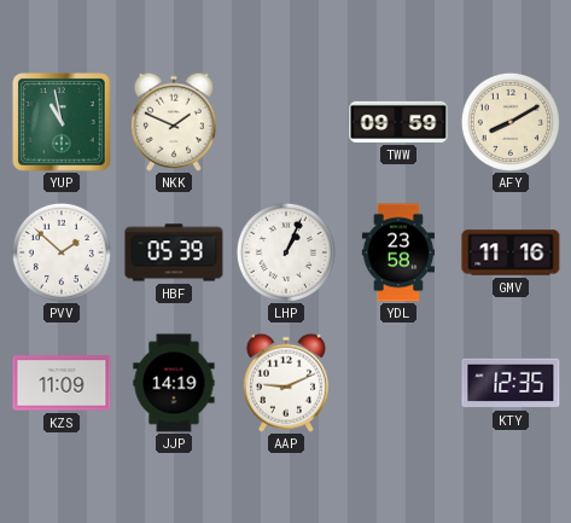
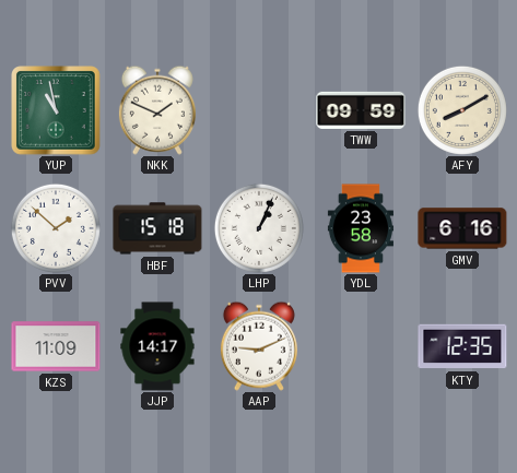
HBF: 05:39 -> 15:18
GMV: 11:16 -> 6:16
JJP: 14:19 -> 14:17
